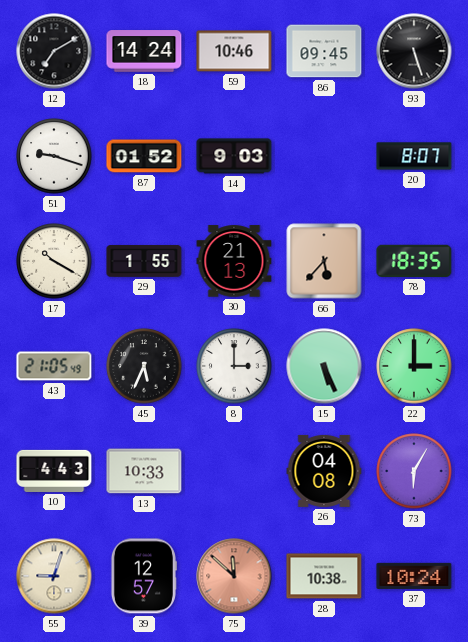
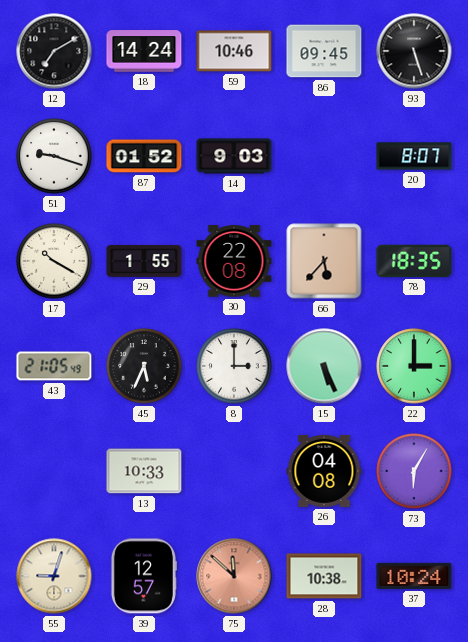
30: 21:13 -> 22:08
10: 4:43 -> none
